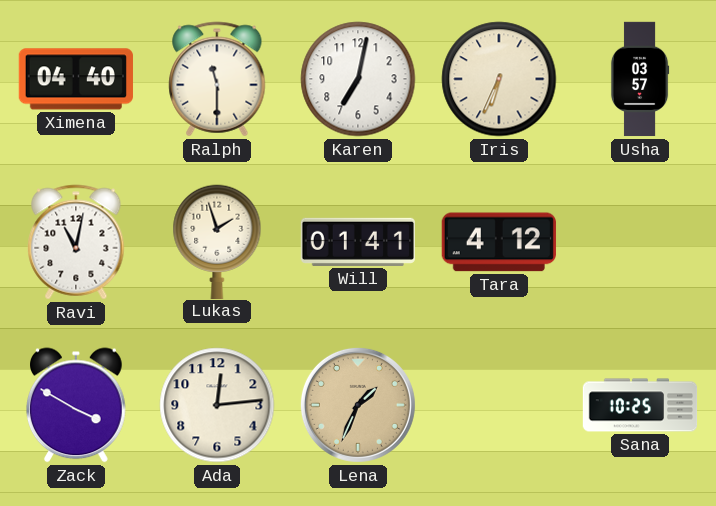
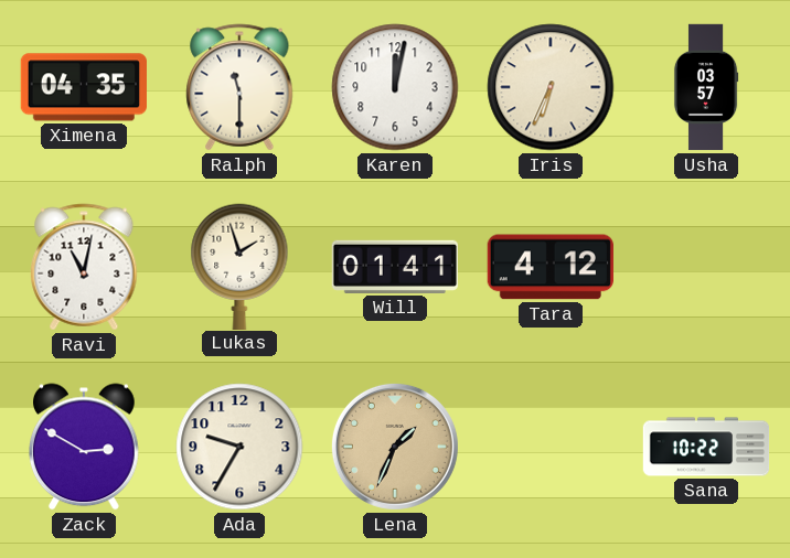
Ximena: 04:40 -> 04:35
Karen: 7:02 -> 12:02
Zack: 3:50 -> 2:50
Ada: 12:14 -> 9:35
Sana: 10:25 -> 10:22
